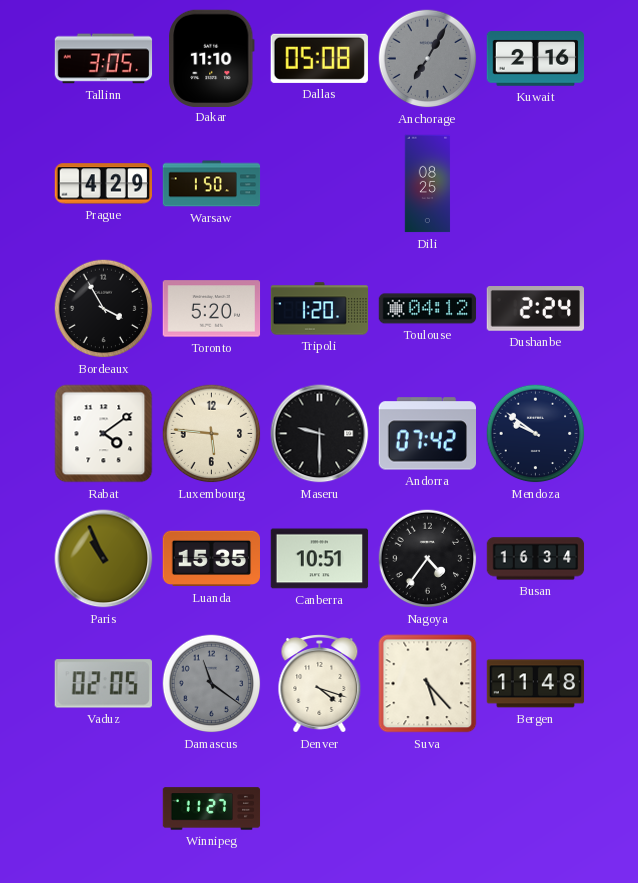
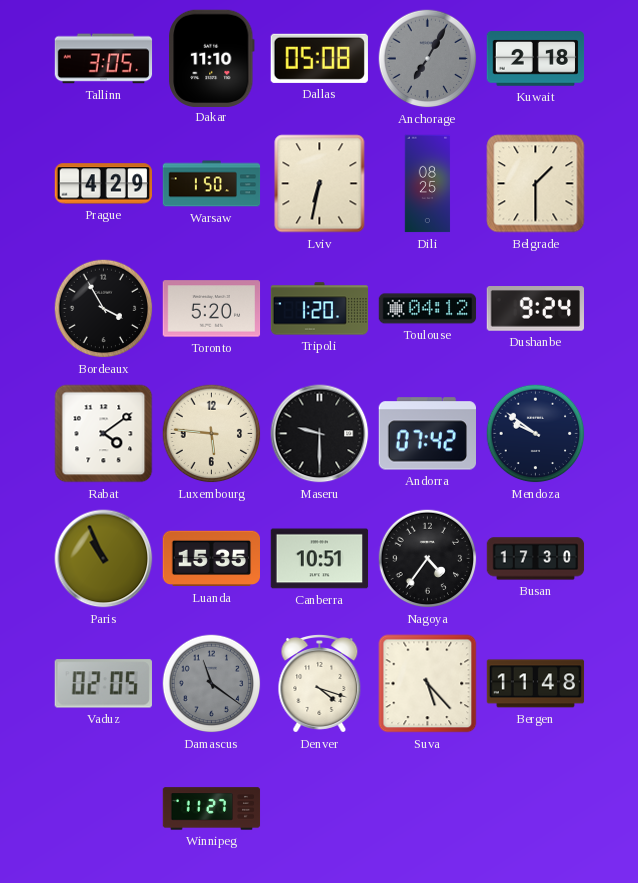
Kuwait: 2:16 -> 2:18
Lviv: none -> 6:32
Belgrade: none -> 1:30
Dushanbe: 2:24 -> 9:24
Busan: 16:34 -> 17:30
